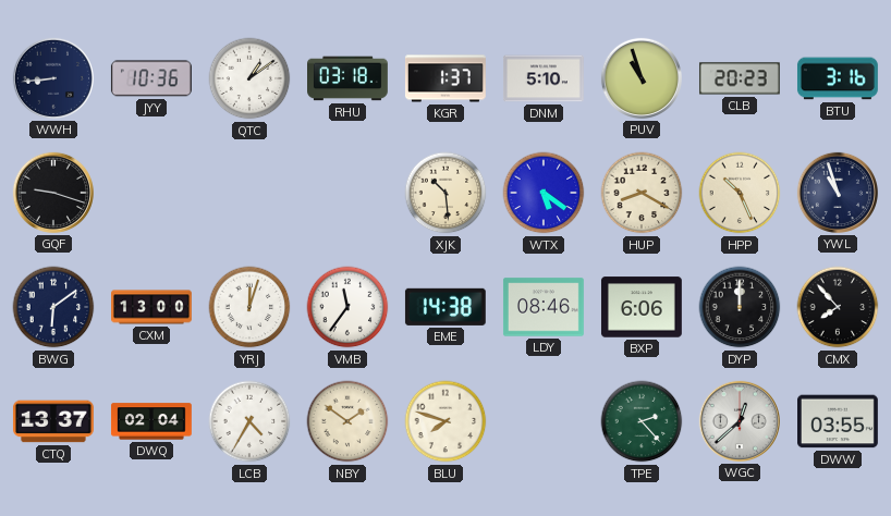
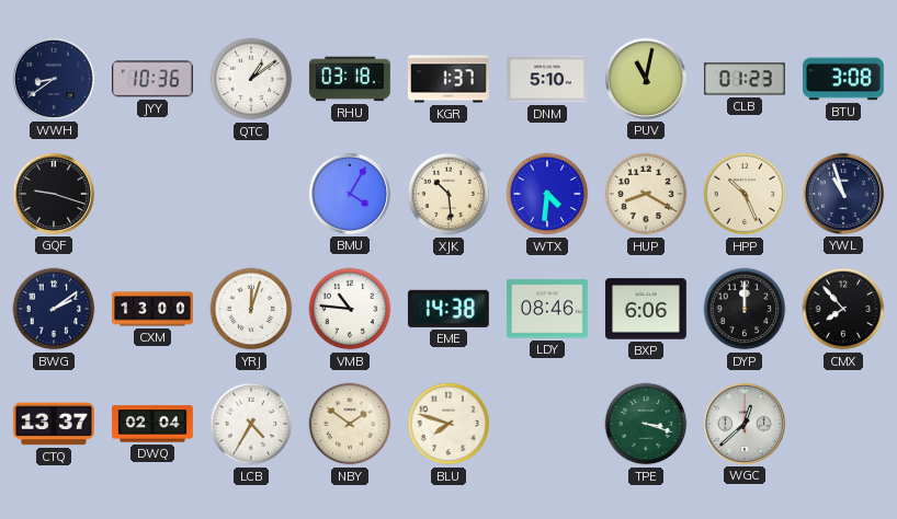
WWH: 8:44 -> 8:39
PUV: 10:57 -> 11:02
CLB: 20:23 -> 01:23
BTU: 3:16 -> 3:08
BMU: none -> 4:05
WTX: 5:21 -> 4:31
BWG: 6:09 -> 2:09
VMB: 11:36 -> 10:46
TPE: 2:23 -> 3:18
DWW: 03:55 -> none
